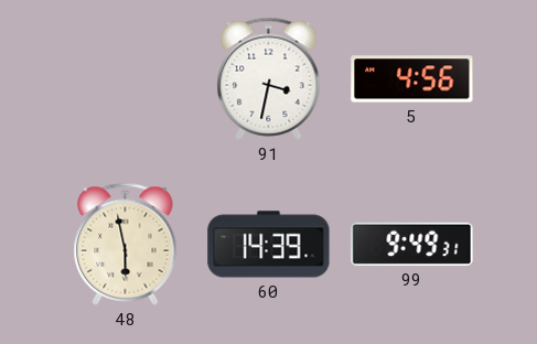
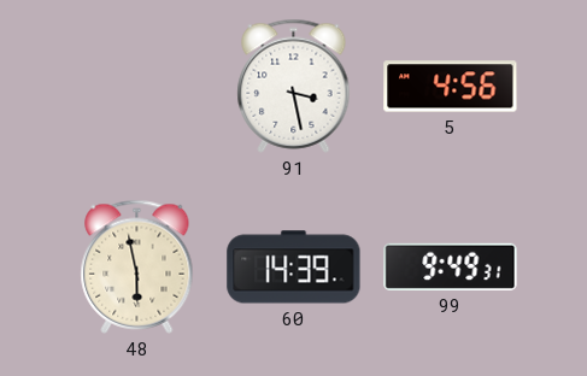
91: 3:32 -> 3:28
